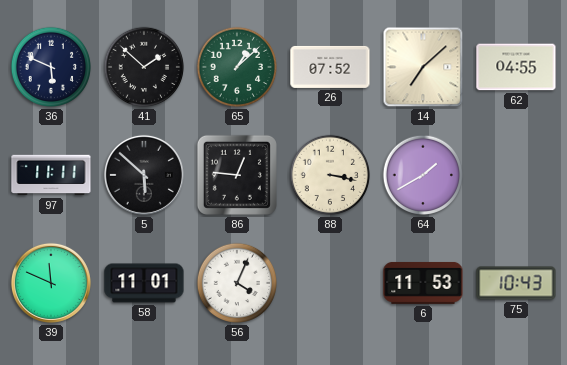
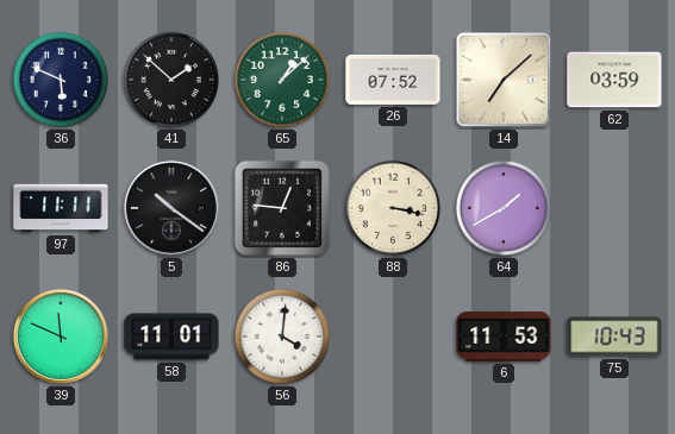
62: 04:55 -> 03:59
5: 5:52 -> 10:21
56: 4:04 -> 4:01
